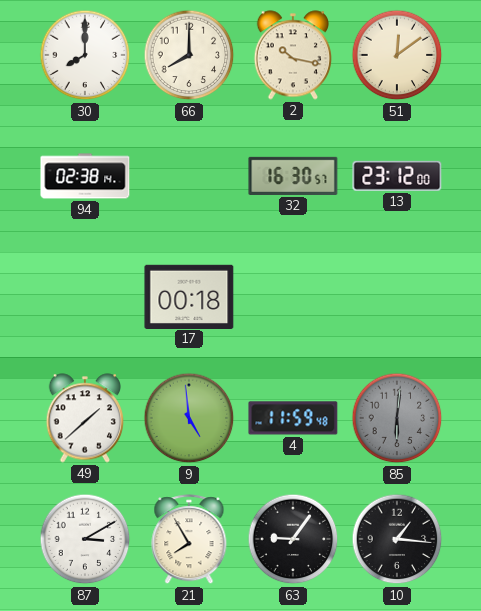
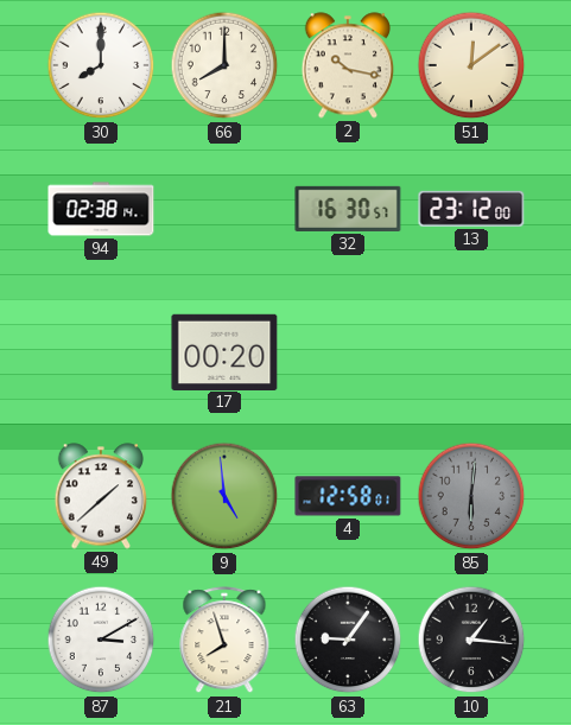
17: 00:18 -> 00:20
4: 11:59 -> 12:58
21: 7:55 -> 7:57
